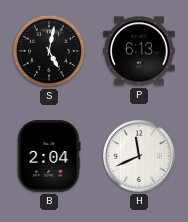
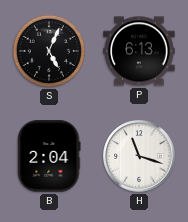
S: 5:02 -> 5:04
H: 11:41 -> 11:18
